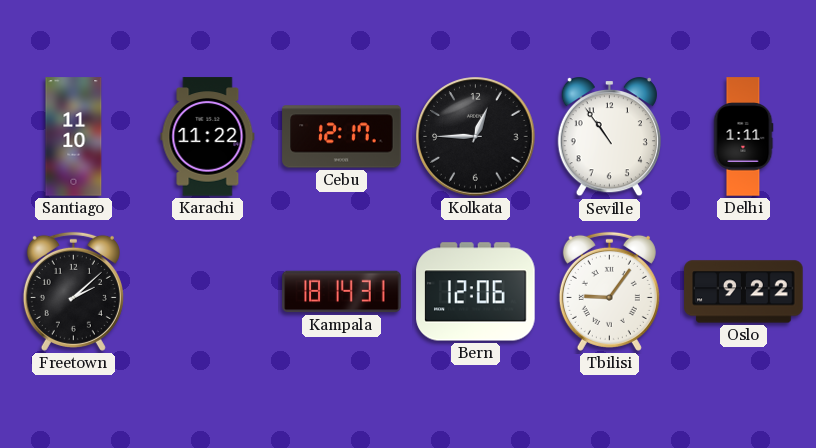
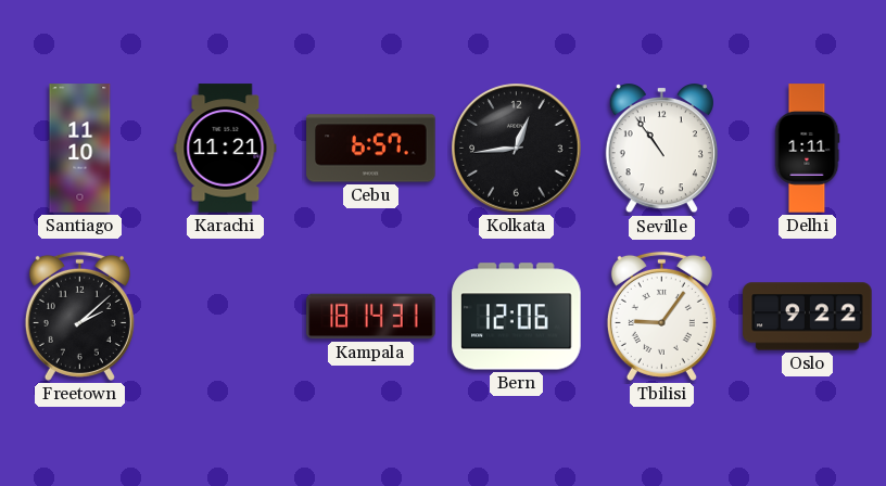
Karachi: 11:22 -> 11:21
Cebu: 12:17 -> 6:57
Kolkata: 12:45 -> 12:44
